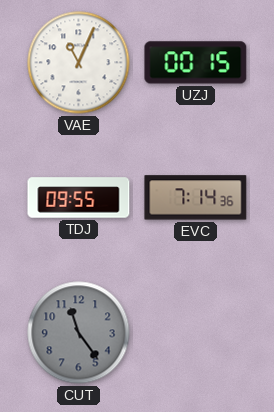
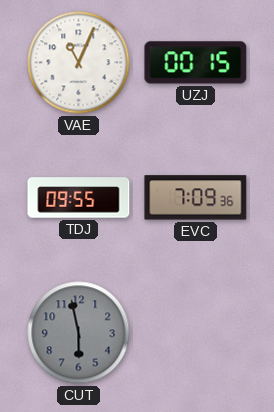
EVC: 7:14 -> 7:09
CUT: 11:24 -> 5:58
